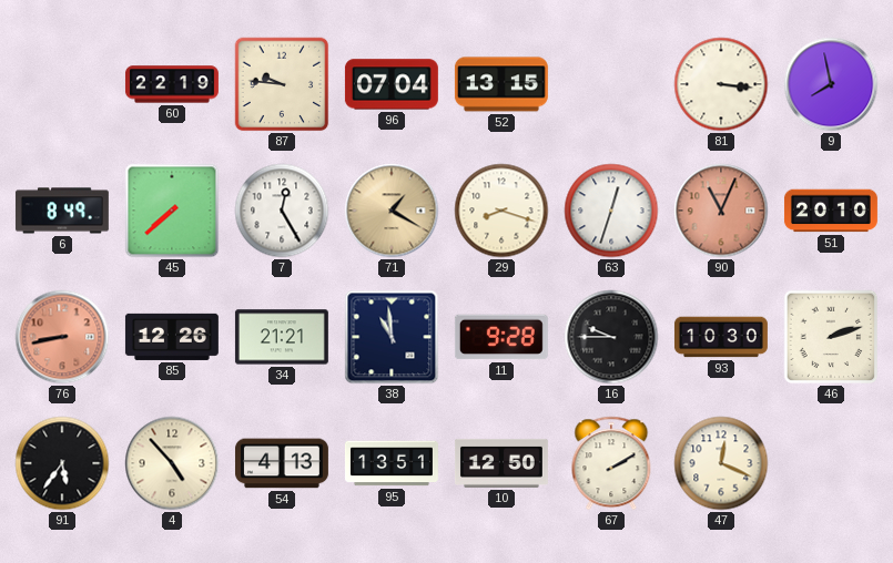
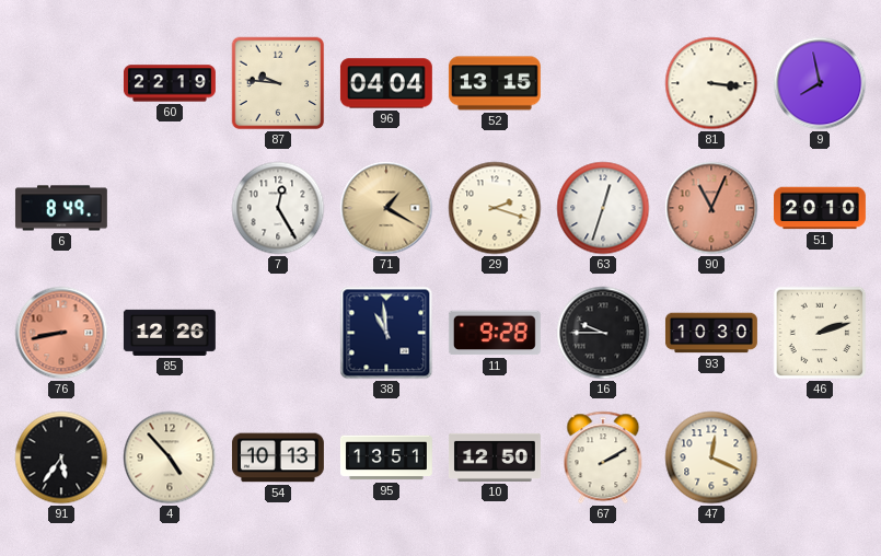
96: 07:04 -> 04:04
45: 7:38 -> none
29: 8:18 -> 2:18
34: 21:21 -> none
54: 4:13 -> 10:13
